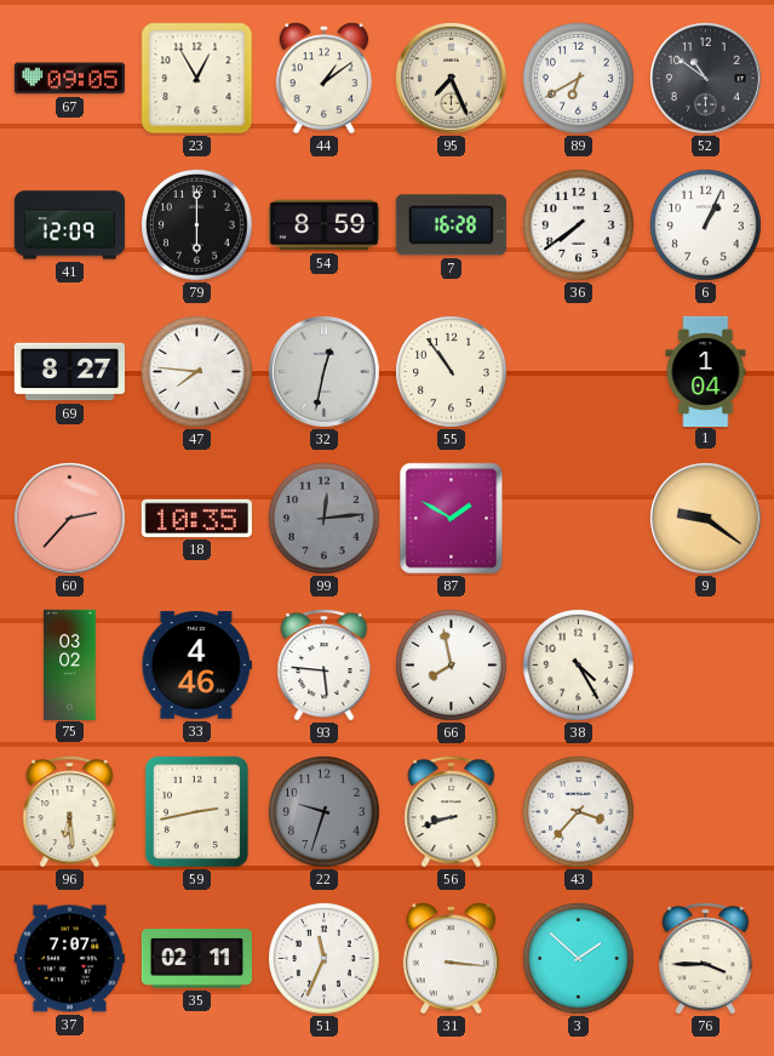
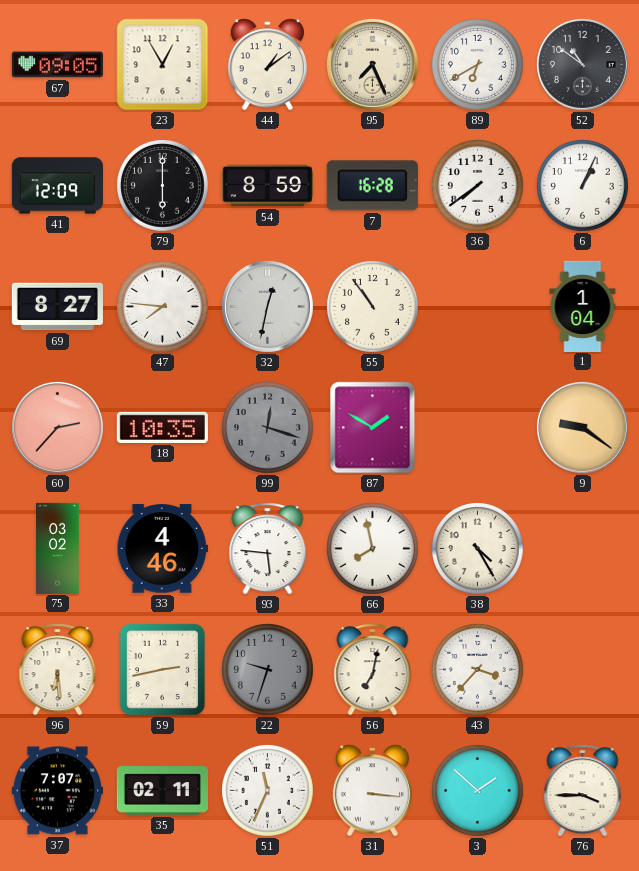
99: 12:14 -> 12:18
56: 8:42 -> 7:02
